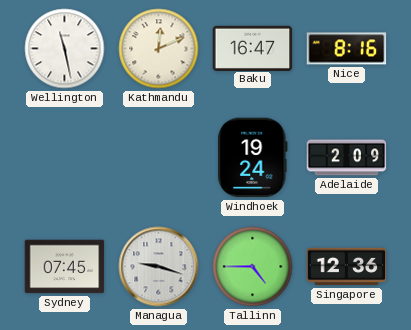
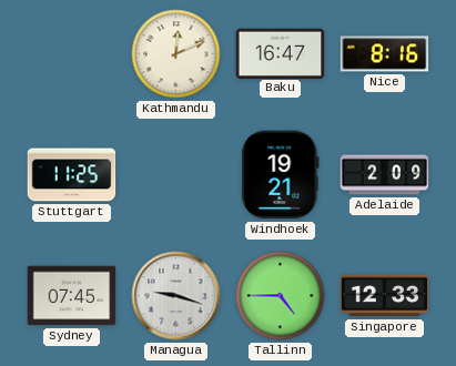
Wellington: 11:28 -> none
Stuttgart: none -> 11:25
Windhoek: 19:24 -> 19:21
Singapore: 12:36 -> 12:33
